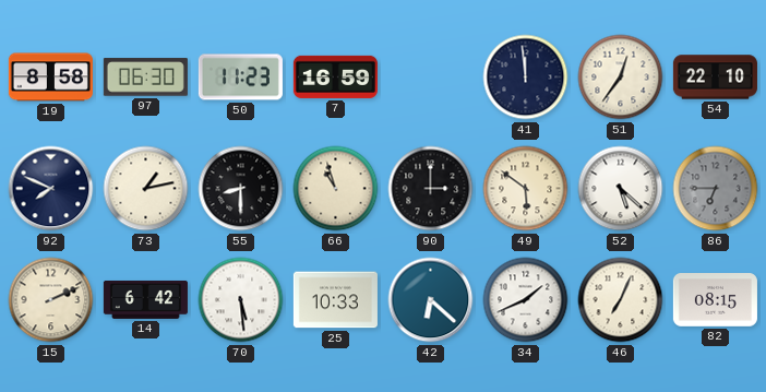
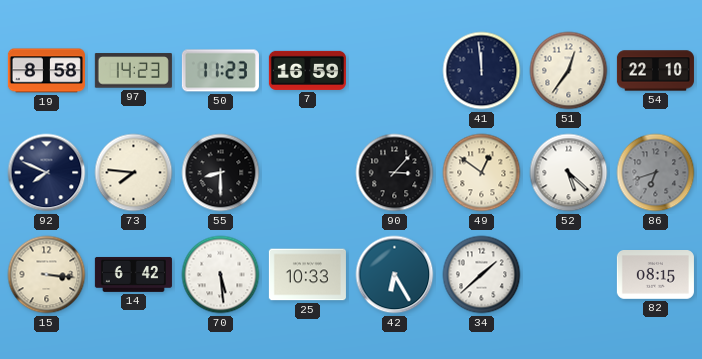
97: 06:30 -> 14:23
73: 1:13 -> 7:46
66: 10:57 -> none
90: 3:00 -> 3:07
49: 5:51 -> 12:51
86: 6:45 -> 6:42
15: 2:11 -> 3:16
42: 6:22 -> 6:25
34: 1:41 -> 1:38
46: 7:04 -> none
